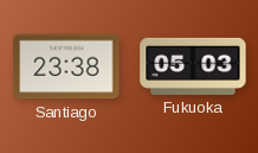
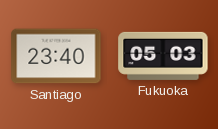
Santiago: 23:38 -> 23:40
